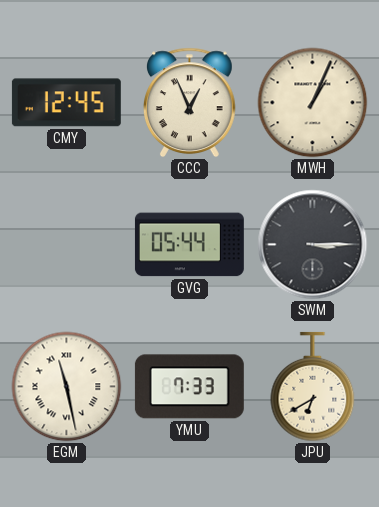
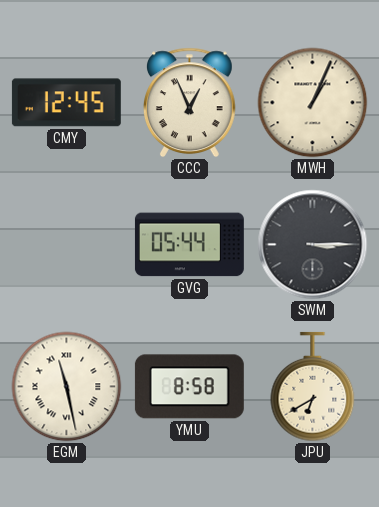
YMU: 7:33 -> 8:58
